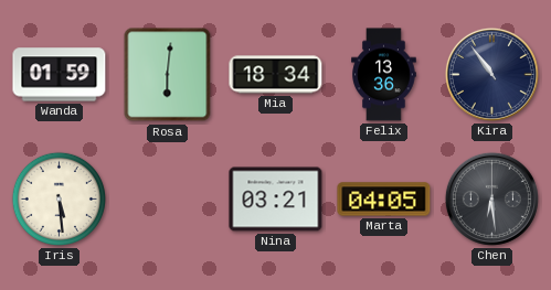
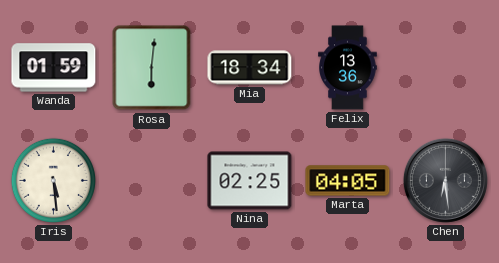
Kira: 10:54 -> none
Nina: 03:21 -> 02:25
